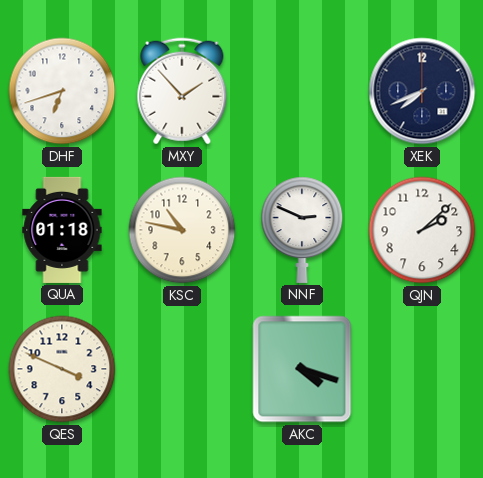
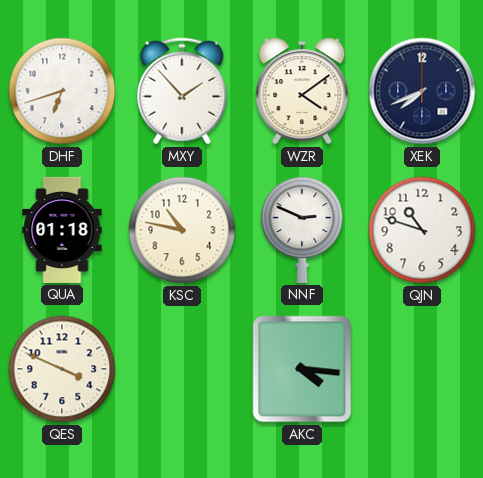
WZR: none -> 4:09
QJN: 2:08 -> 10:48
AKC: 4:18 -> 4:16
